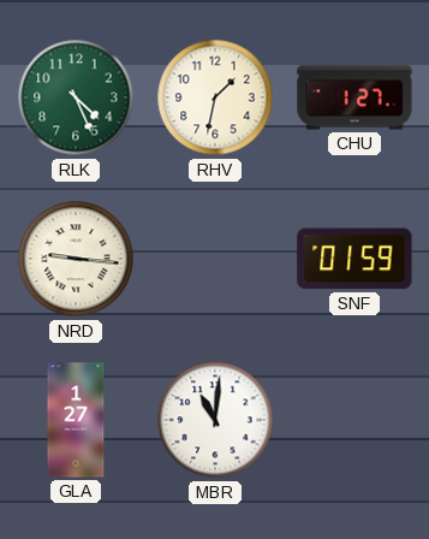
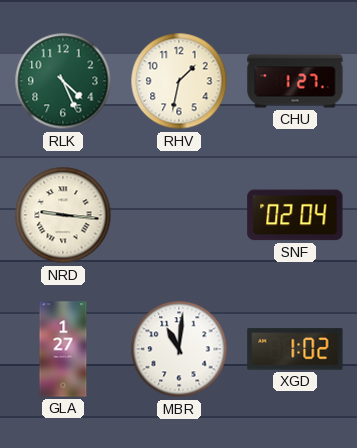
SNF: 01:59 -> 02:04
XGD: none -> 1:02
